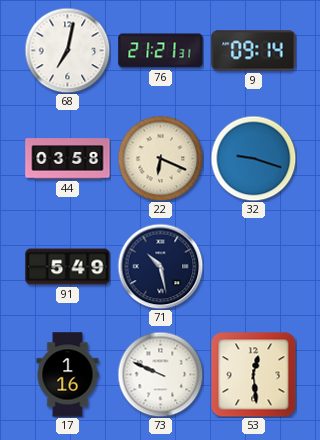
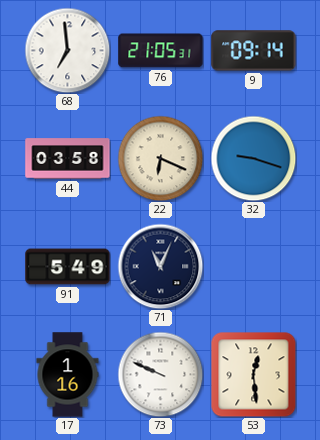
68: 7:02 -> 6:59
76: 21:21 -> 21:05
71: 10:28 -> 11:04
